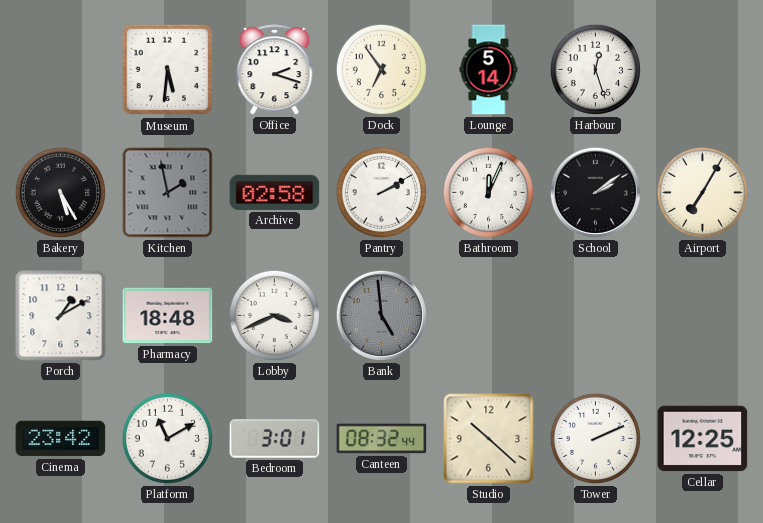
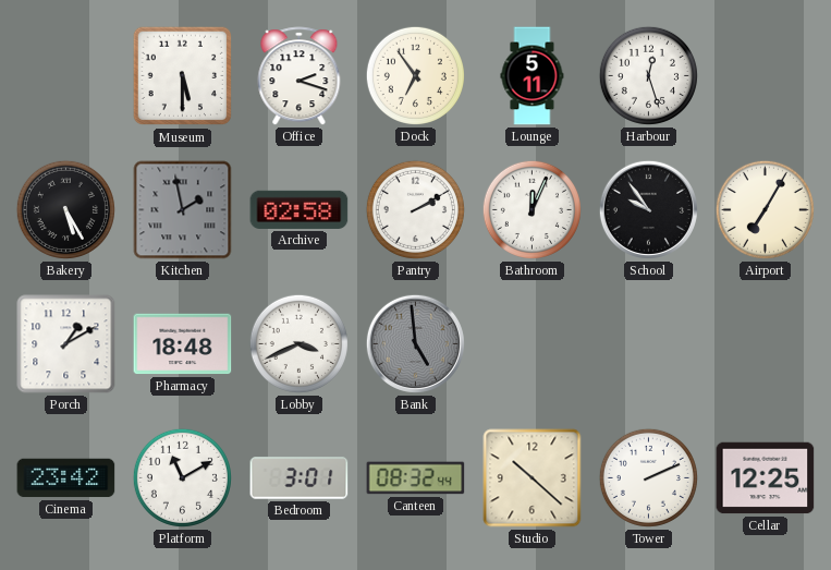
Museum: 5:31 -> 5:30
Lounge: 5:14 -> 5:11
School: 2:09 -> 9:54
